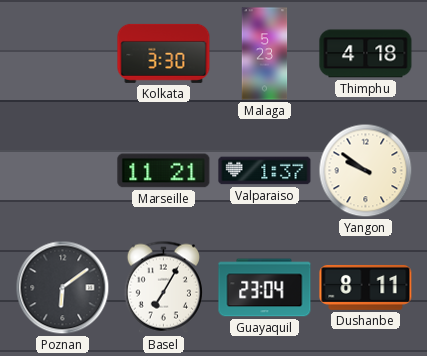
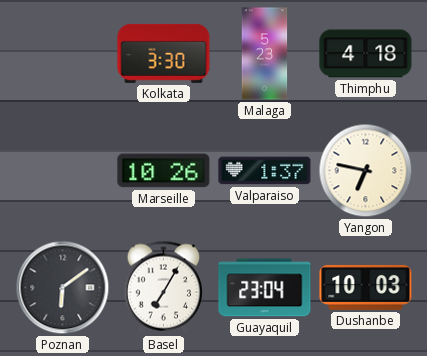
Marseille: 11:21 -> 10:26
Yangon: 9:51 -> 6:47
Dushanbe: 8:11 -> 10:03
